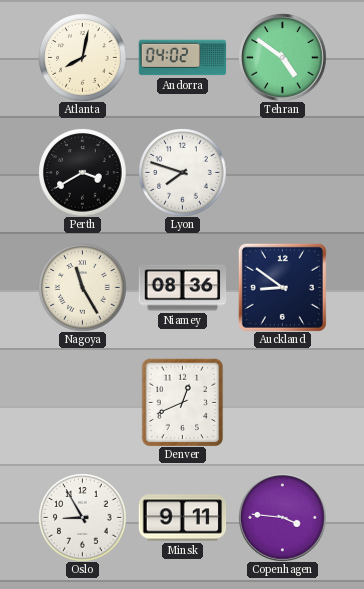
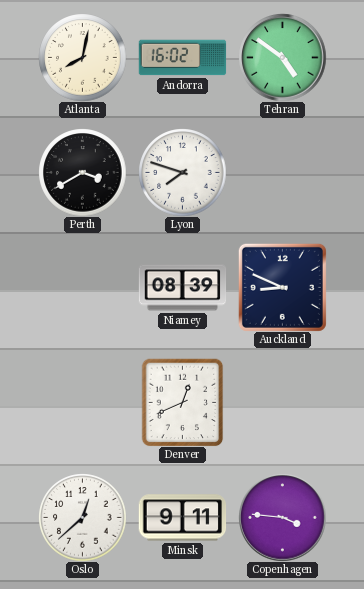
Andorra: 04:02 -> 16:02
Nagoya: 11:25 -> none
Niamey: 08:36 -> 08:39
Auckland: 8:51 -> 8:49
Oslo: 8:55 -> 12:38
